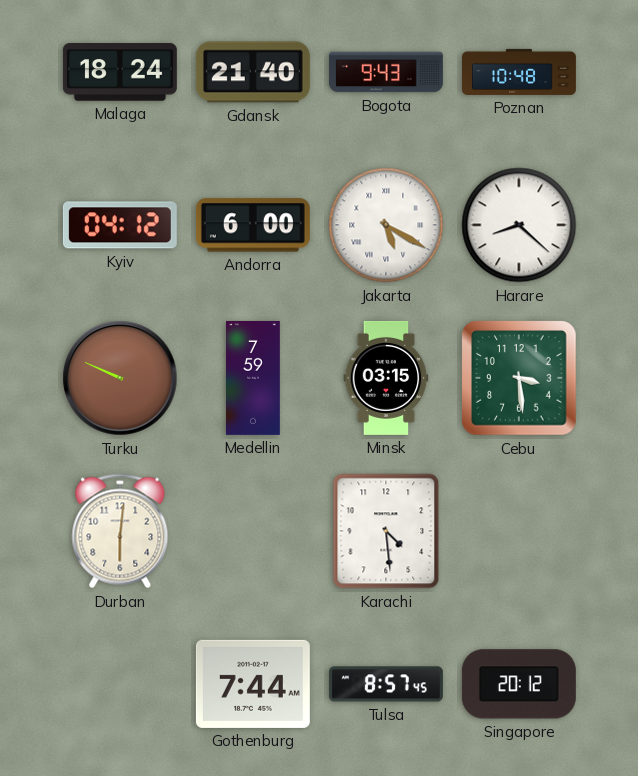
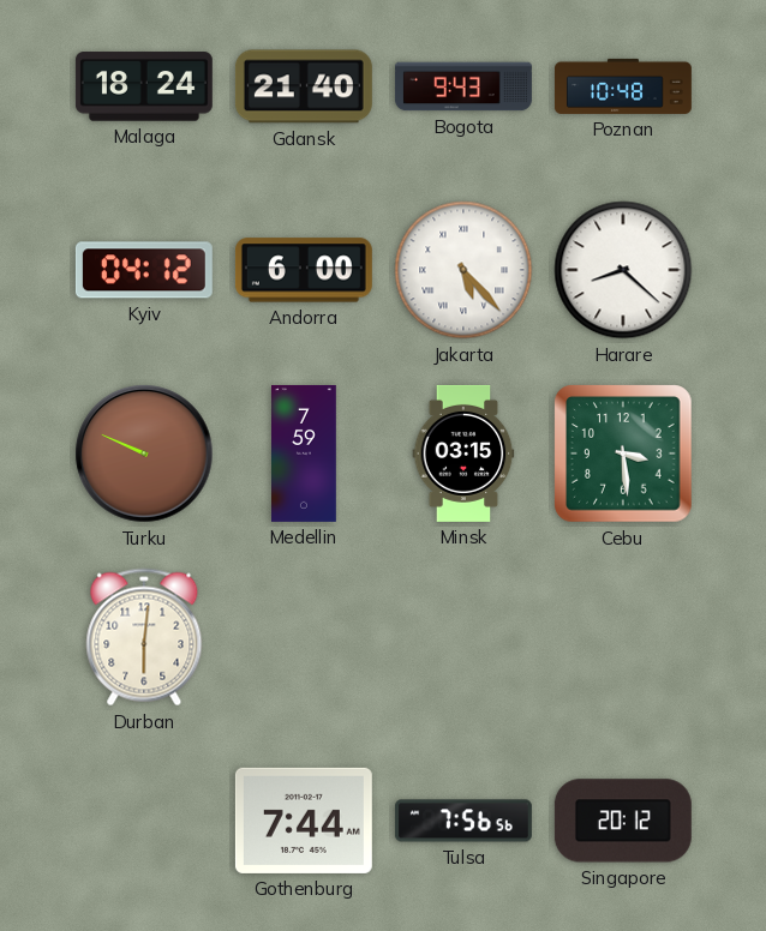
Jakarta: 5:20 -> 5:23
Karachi: 4:29 -> none
Tulsa: 8:57 -> 7:56
